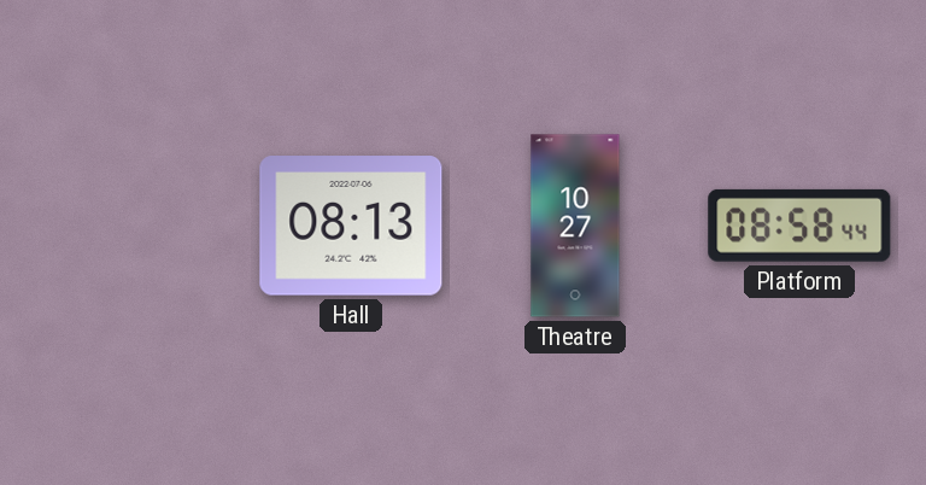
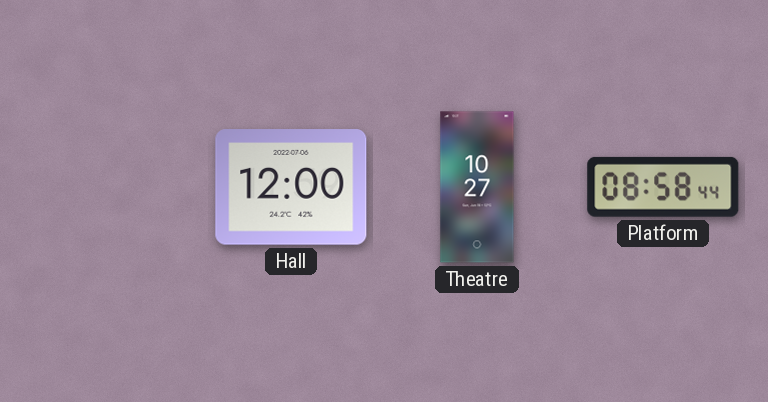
Hall: 08:13 -> 12:00
